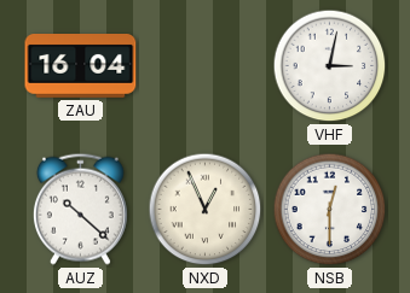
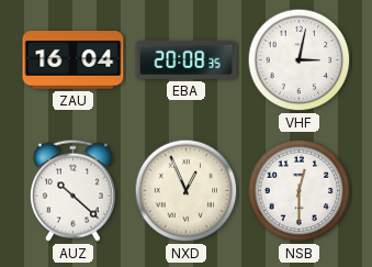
EBA: none -> 20:08
